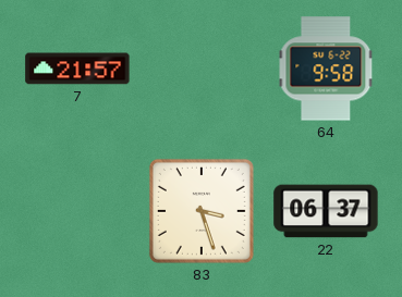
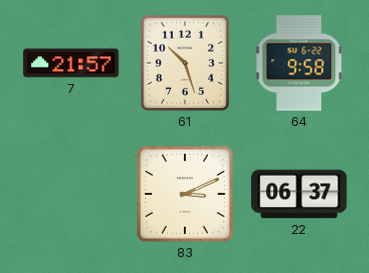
61: none -> 10:27
83: 3:27 -> 3:11
